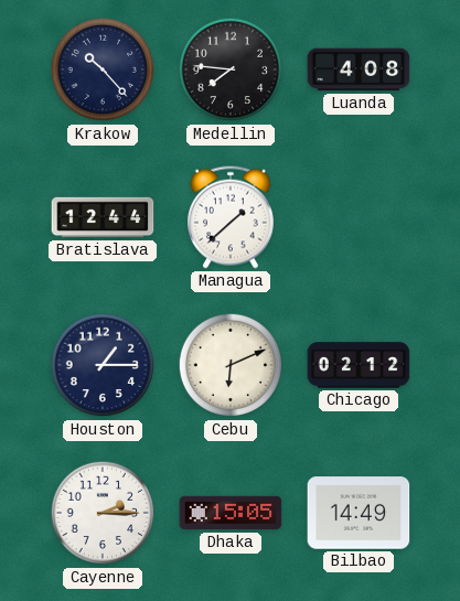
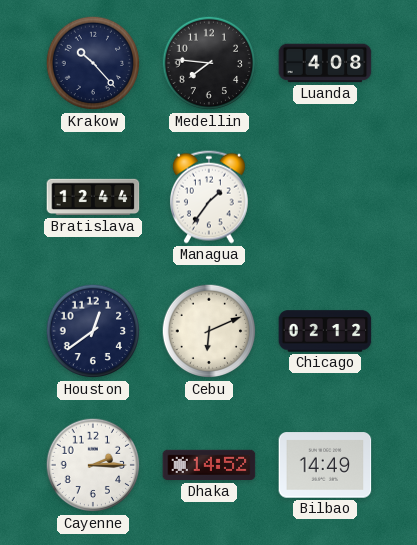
Managua: 1:38 -> 1:36
Houston: 1:15 -> 12:39
Dhaka: 15:05 -> 14:52
